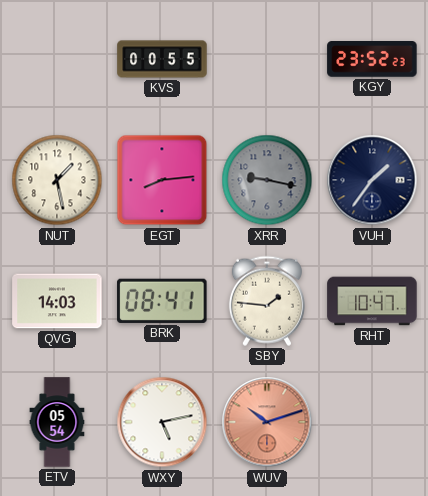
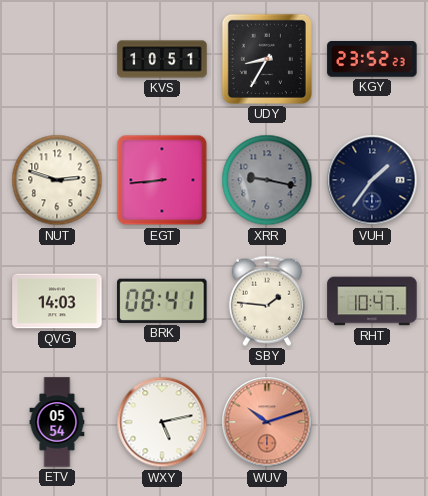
KVS: 00:55 -> 10:51
UDY: none -> 8:35
NUT: 1:28 -> 2:48
EGT: 8:14 -> 8:44
